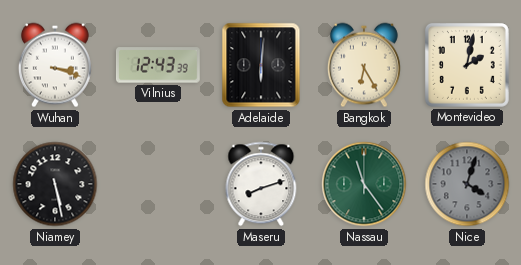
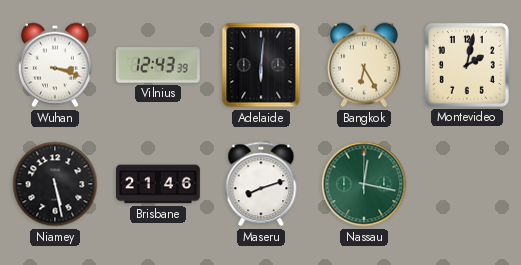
Brisbane: none -> 21:46
Nassau: 11:24 -> 12:17
Nice: 4:03 -> none
